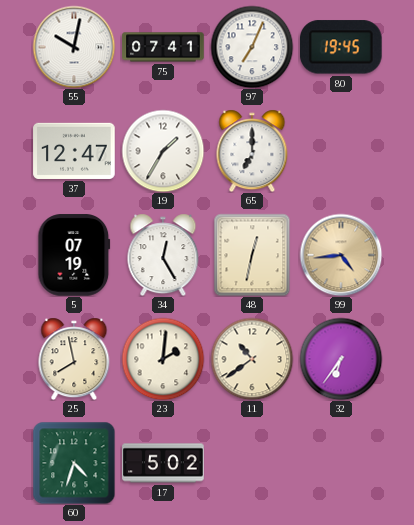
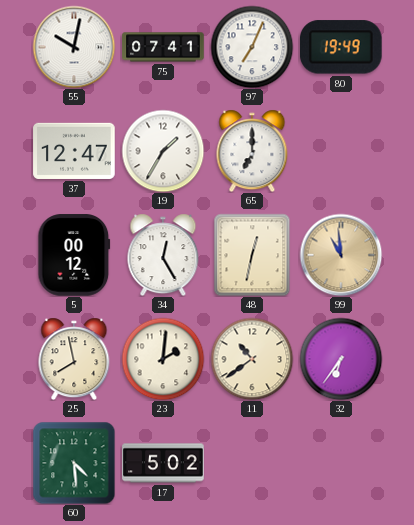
80: 19:45 -> 19:49
5: 07:19 -> 00:12
99: 4:44 -> 10:59
60: 4:33 -> 4:29
